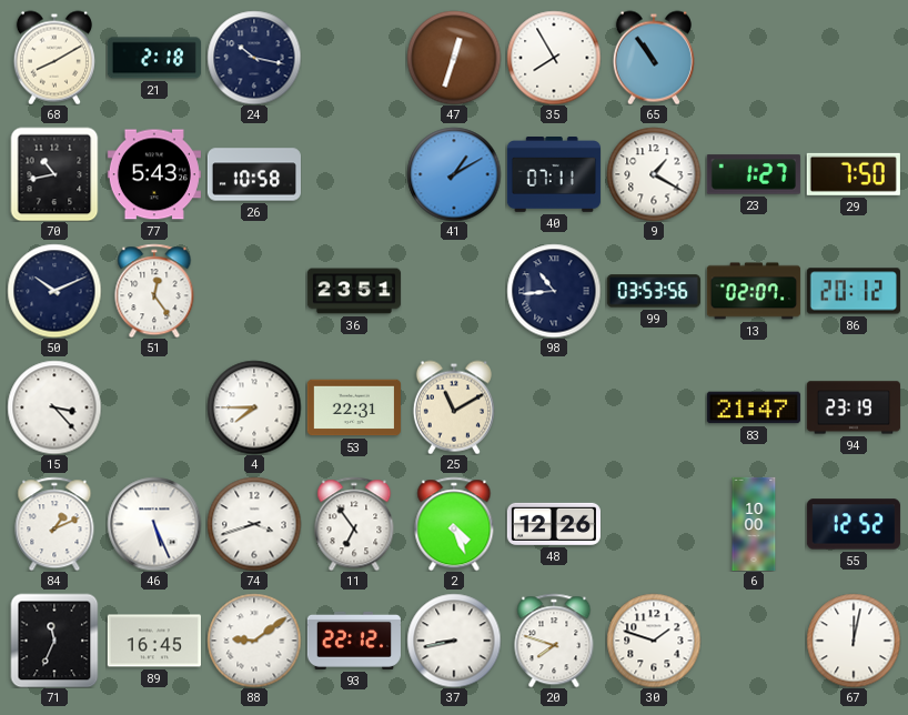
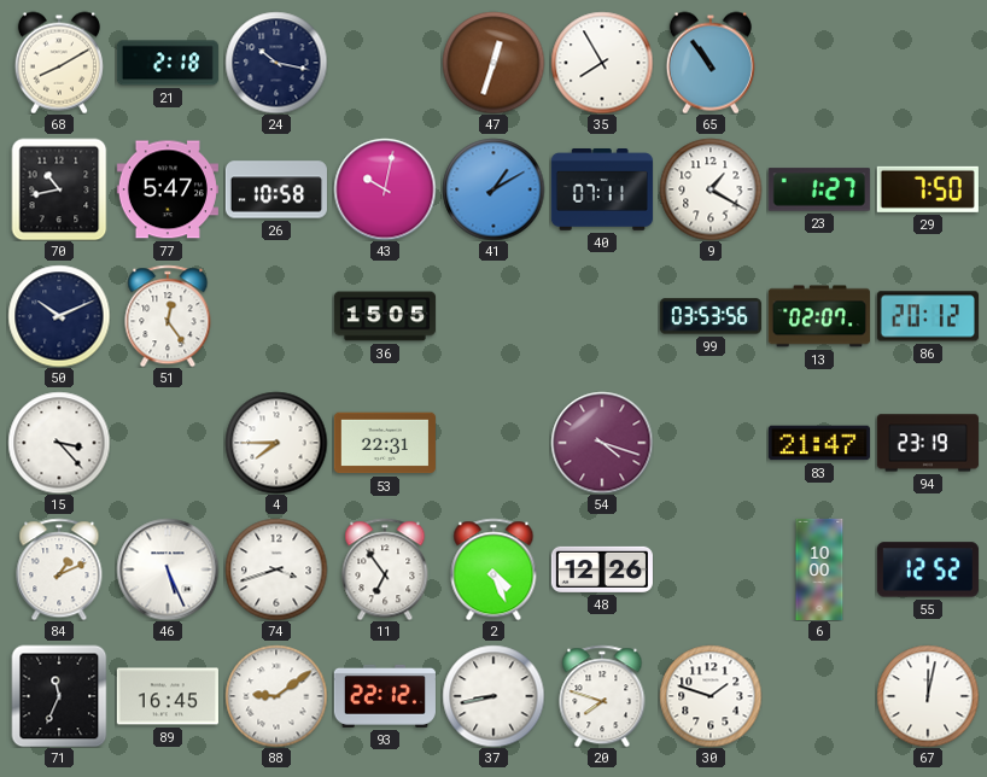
77: 5:43 -> 5:47
43: none -> 10:02
36: 23:51 -> 15:05
98: 10:44 -> none
25: 11:10 -> none
54: none -> 4:18
